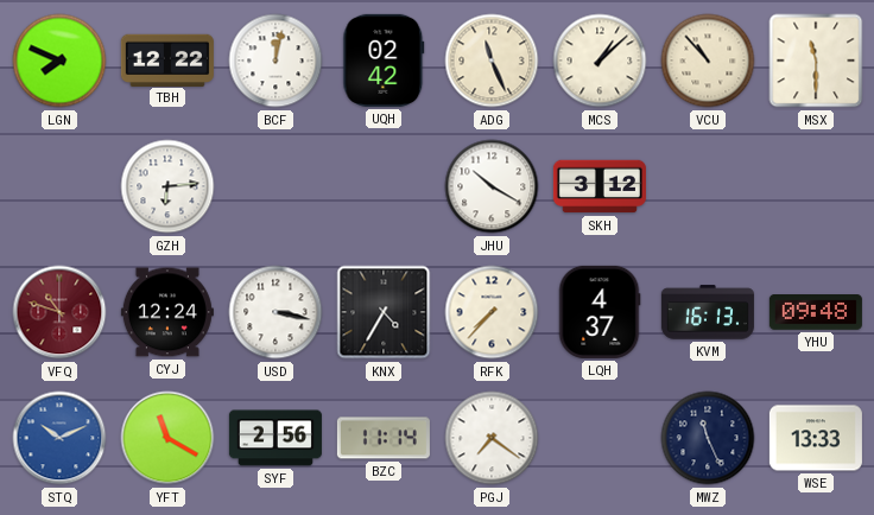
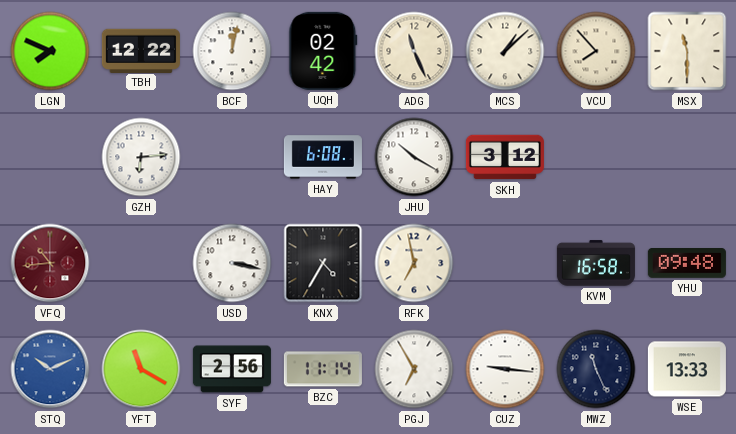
VCU: 10:53 -> 7:53
HAY: none -> 6:08
VFQ: 10:48 -> 10:44
CYJ: 12:24 -> none
RFK: 7:37 -> 6:58
LQH: 4:37 -> none
KVM: 16:13 -> 16:58
PGJ: 7:21 -> 6:55
CUZ: none -> 9:16
